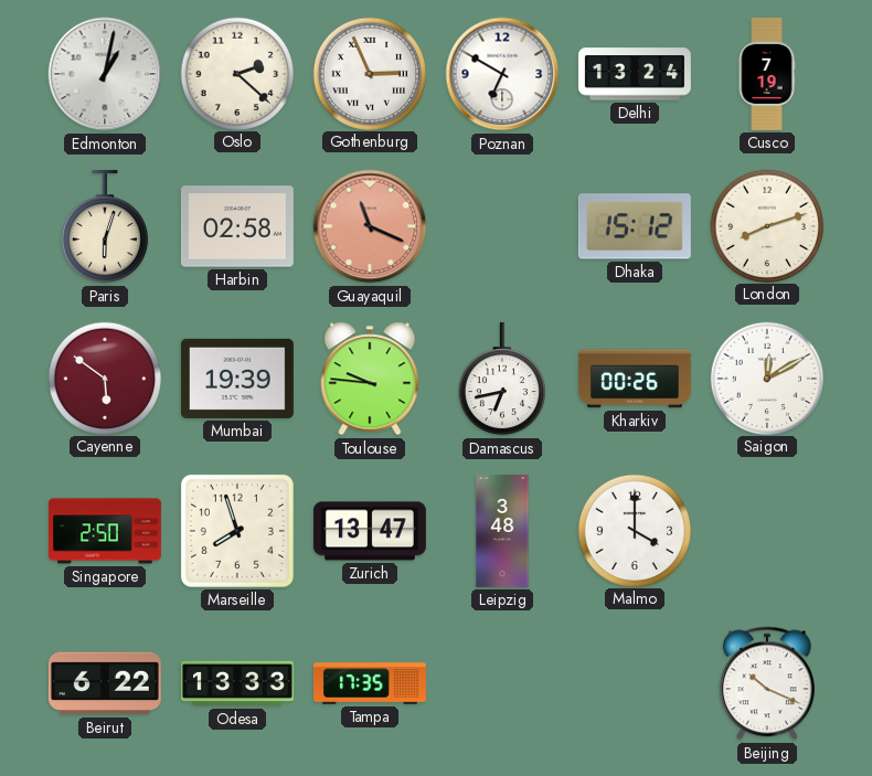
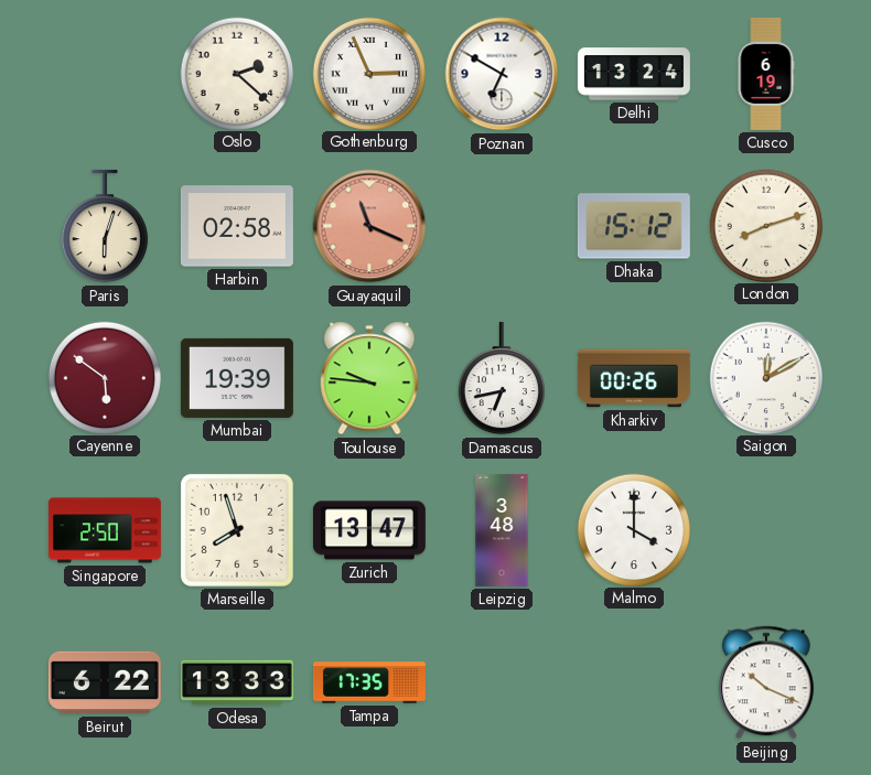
Edmonton: 1:02 -> none
Cusco: 7:19 -> 6:19
